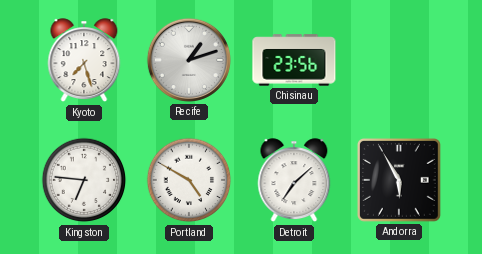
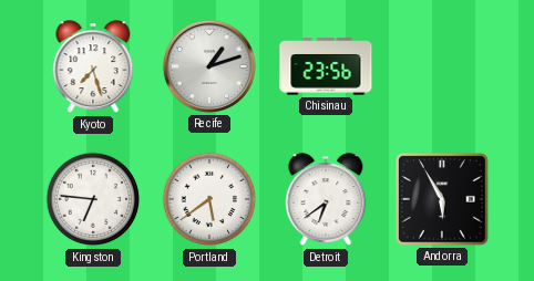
Portland: 4:50 -> 5:39
Detroit: 7:08 -> 6:39
